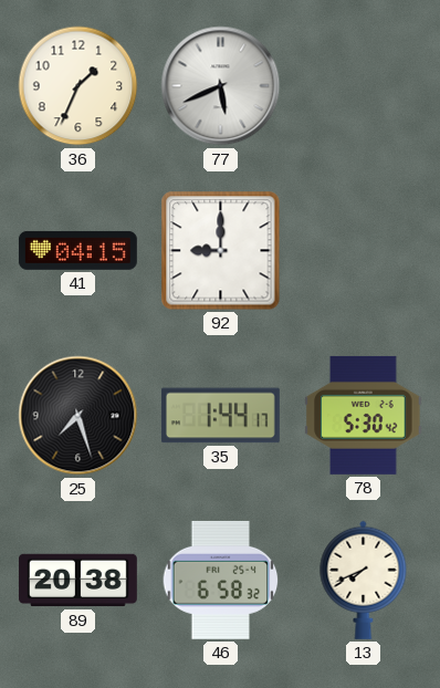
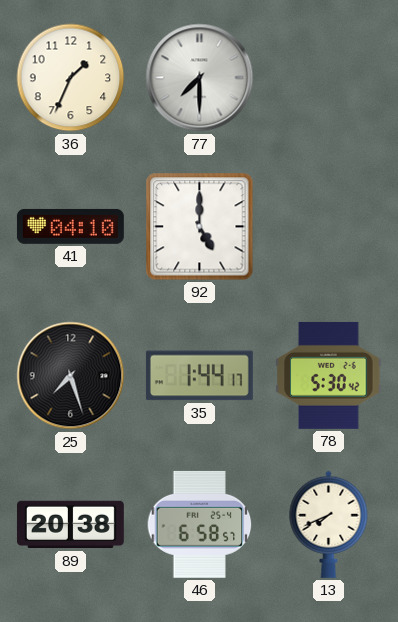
77: 5:41 -> 7:30
41: 04:15 -> 04:10
92: 9:00 -> 5:00
46: 6:58:32 -> 6:58:57
